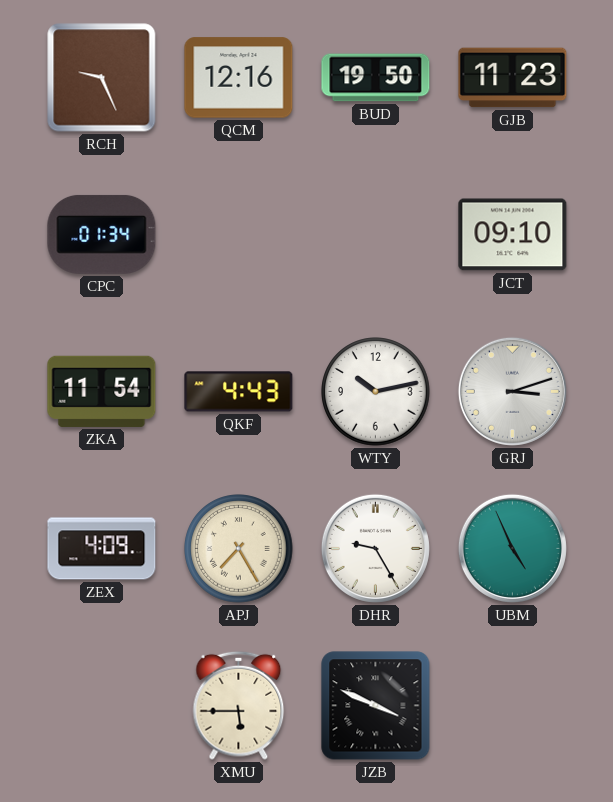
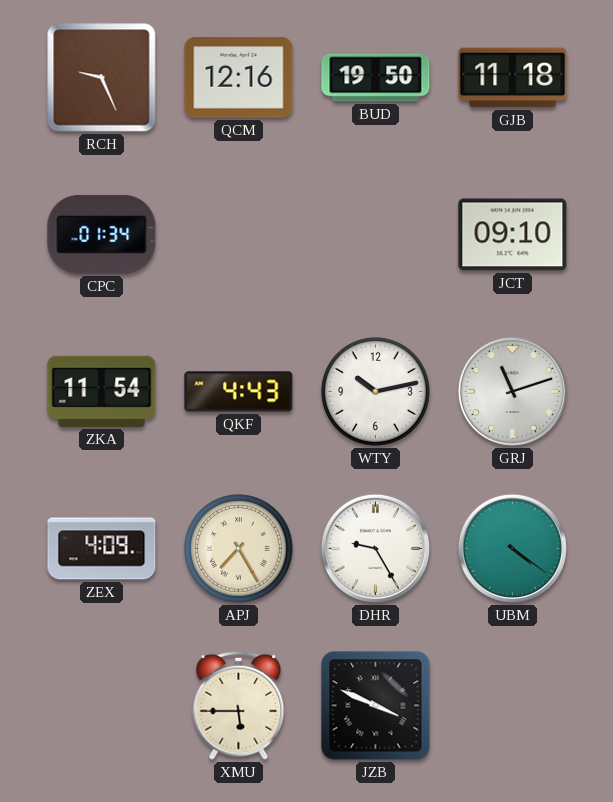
GJB: 11:23 -> 11:18
GRJ: 3:12 -> 11:12
UBM: 4:56 -> 4:21
